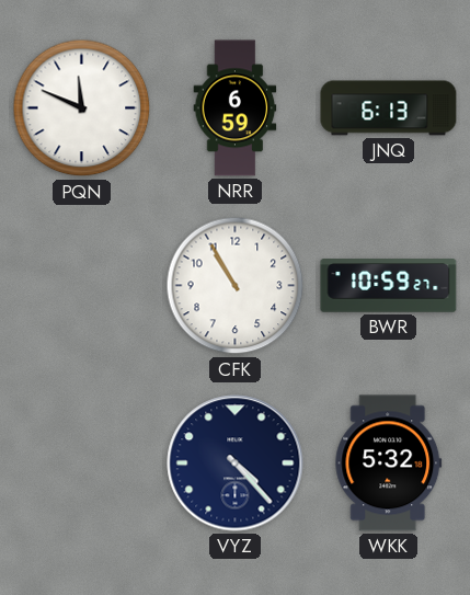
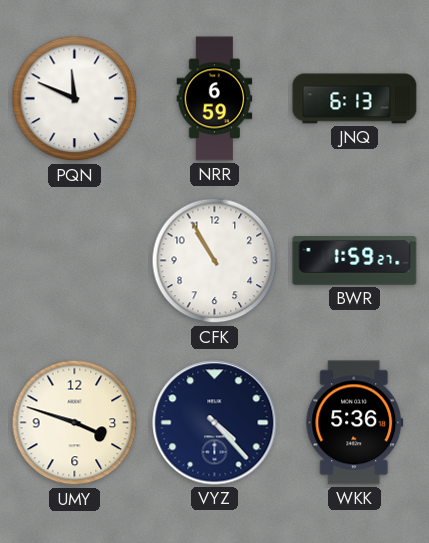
BWR: 10:59 -> 1:59
UMY: none -> 3:48
WKK: 5:32 -> 5:36
